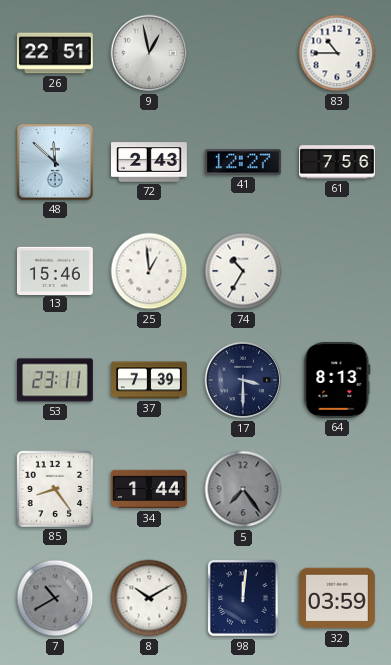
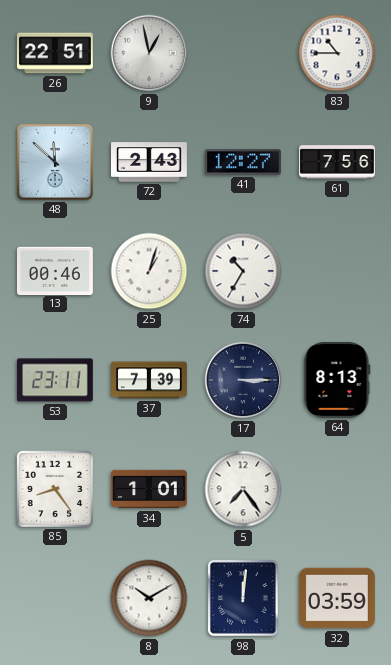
13: 15:46 -> 00:46
25: 12:59 -> 1:03
17: 3:30 -> 3:15
34: 1:44 -> 1:01
5 dial: grey -> white
7: 10:40 -> none
